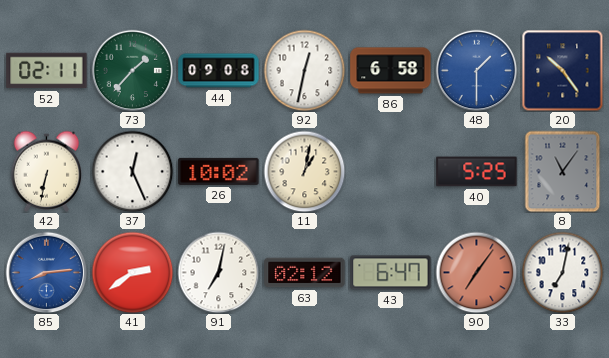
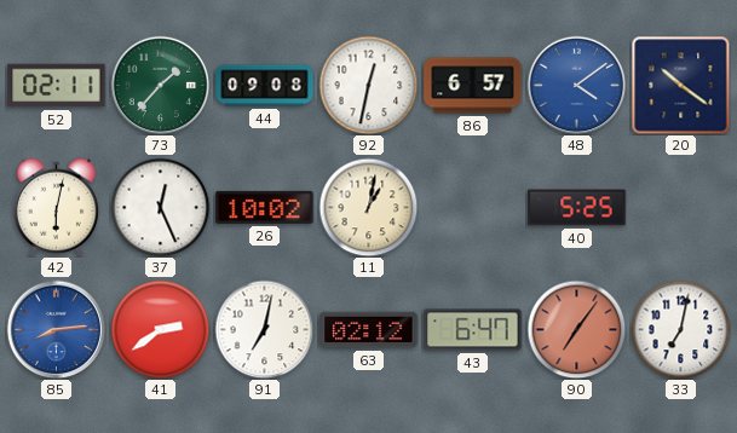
86: 6:58 -> 6:57
48: 1:30 -> 4:09
20: 10:24 -> 10:21
42: 6:32 -> 6:02
8: 11:06 -> none
